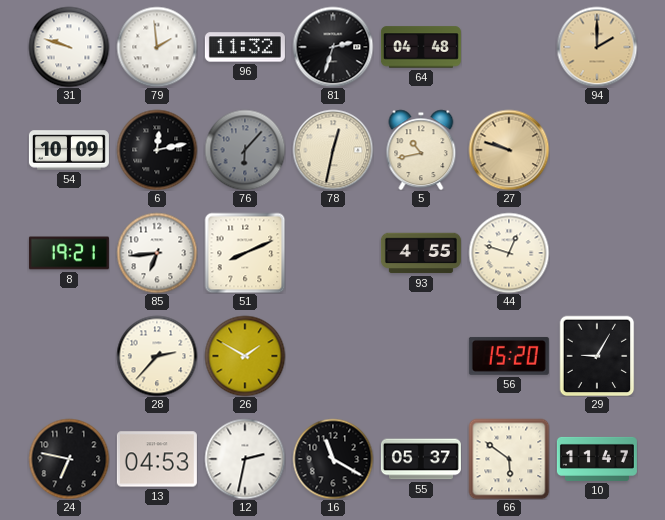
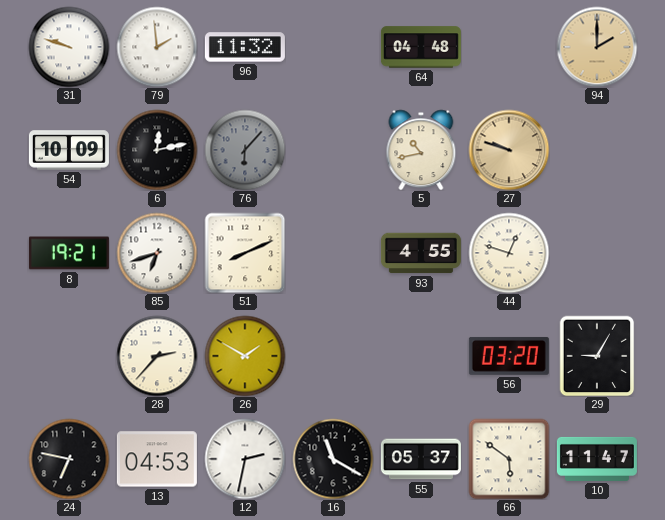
81: 2:33 -> none
78: 12:32 -> none
85: 6:44 -> 6:42
56: 15:20 -> 03:20
